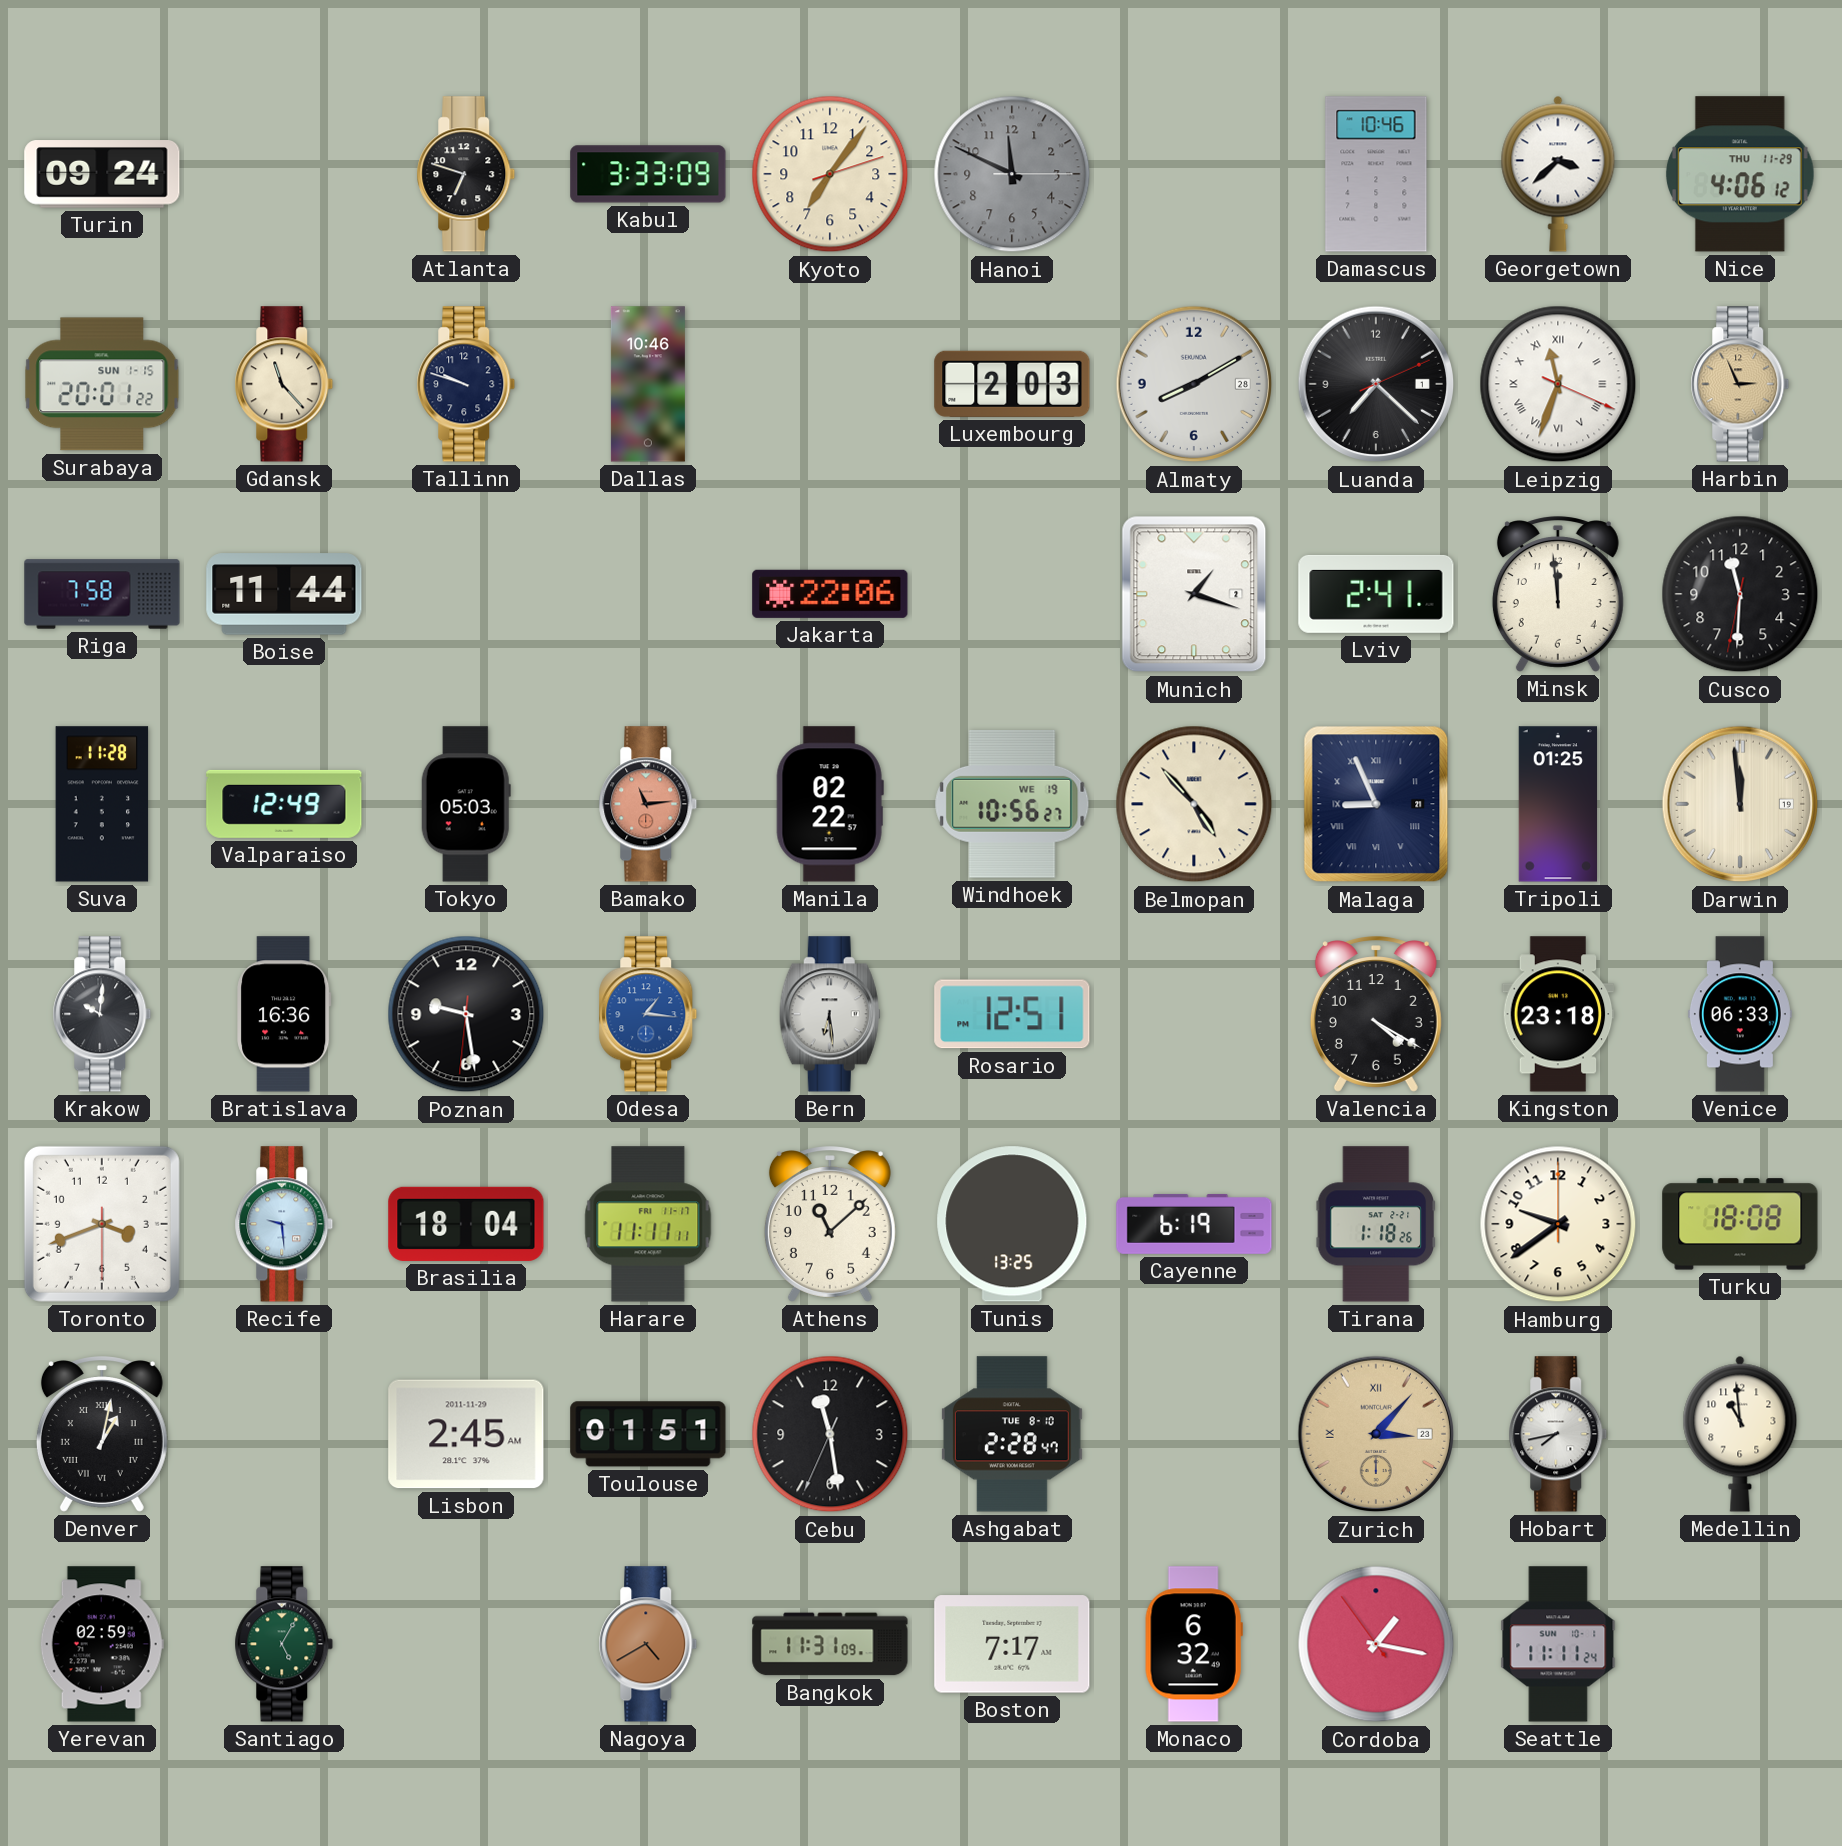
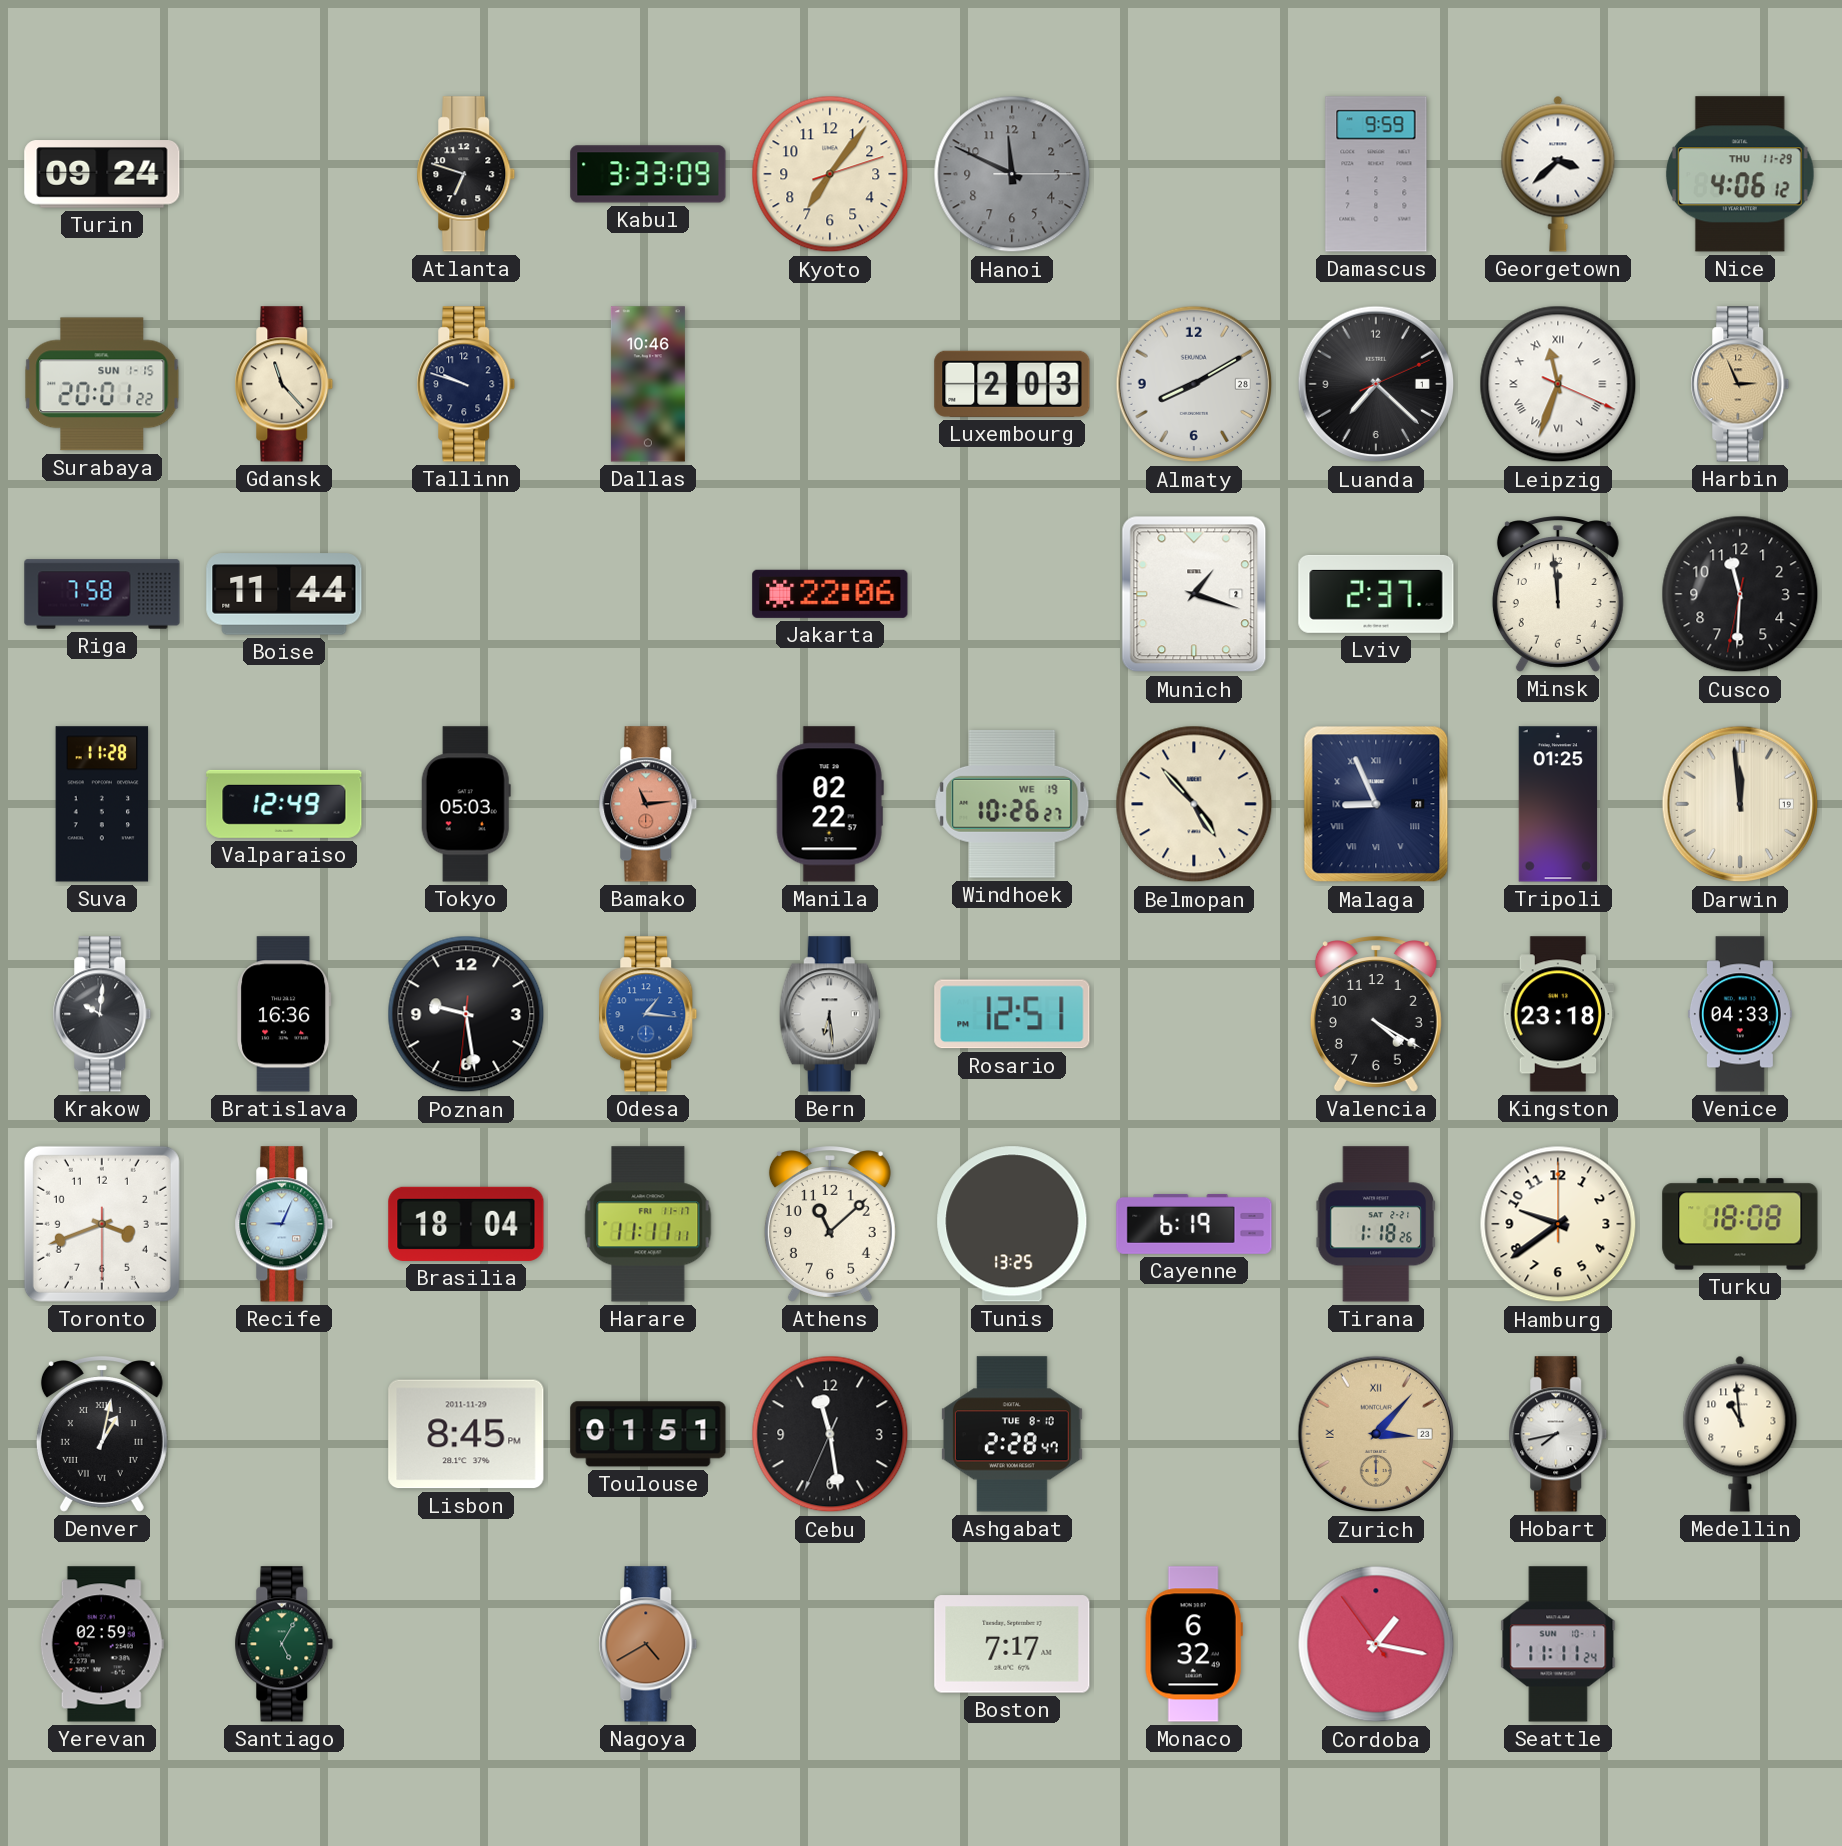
Damascus: 10:46 -> 9:59
Lviv: 2:41 -> 2:37
Windhoek: 10:56 -> 10:26
Venice: 06:33 -> 04:33
Recife: 9:29 -> 9:04
Lisbon: 2:45 -> 8:45
Bangkok: 11:31 -> none
